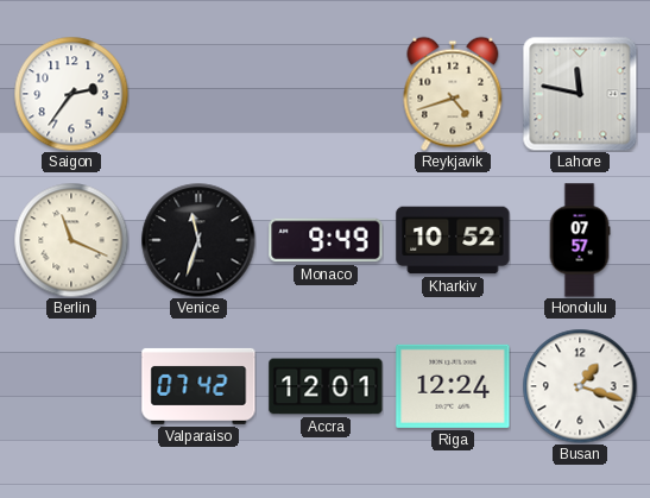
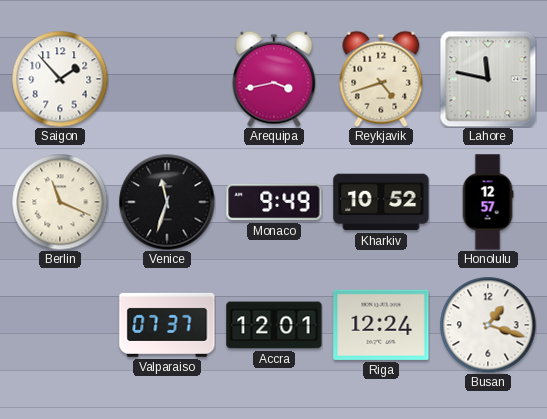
Saigon: 2:36 -> 1:53
Arequipa: none -> 3:43
Honolulu: 07:57 -> 12:57
Valparaiso: 07:42 -> 07:37
